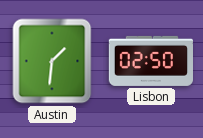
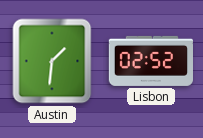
Lisbon: 02:50 -> 02:52
